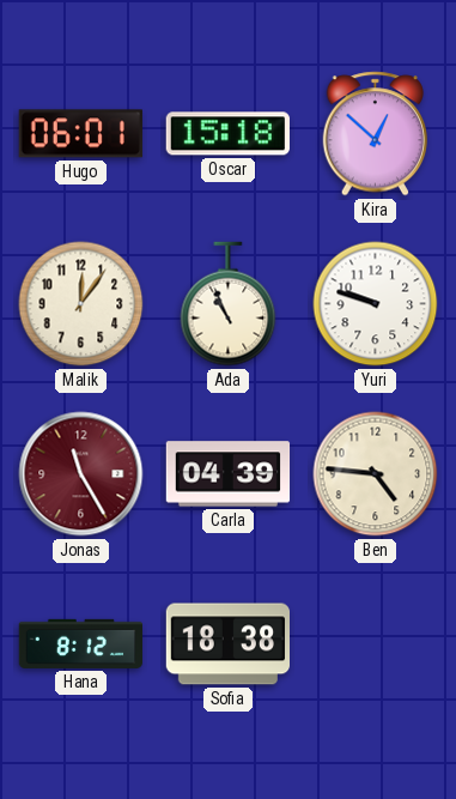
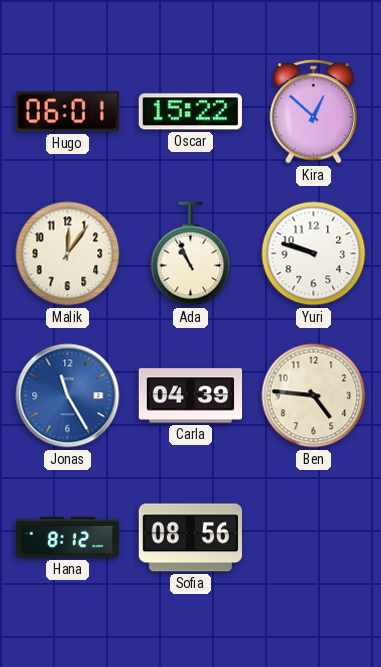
Oscar: 15:18 -> 15:22
Jonas dial: burgundy -> blue
Sofia: 18:38 -> 08:56
